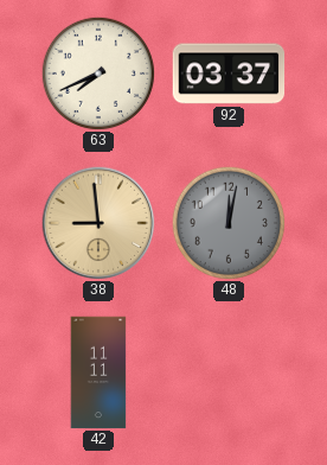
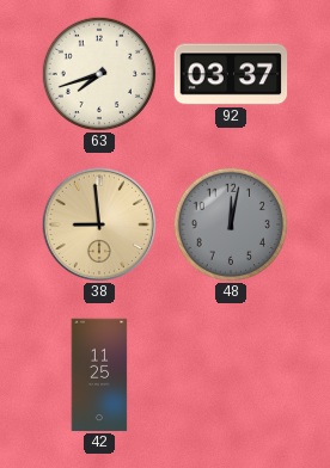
63: 7:41 -> 7:42
42: 11:11 -> 11:25
